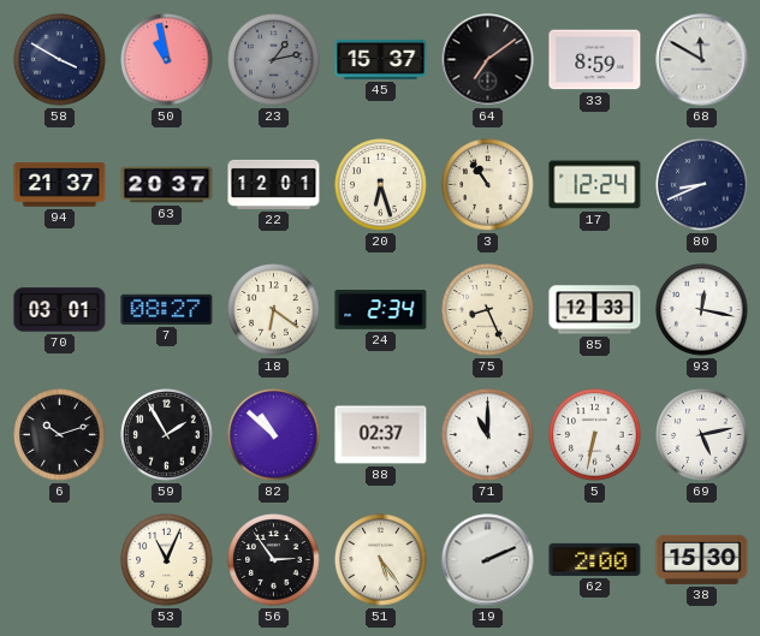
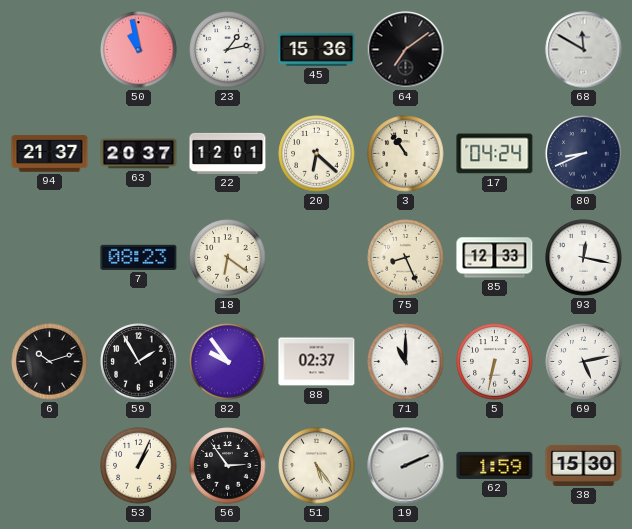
58: 3:50 -> none
23 dial: grey -> white
45: 15:37 -> 15:36
33: 8:59 -> none
20: 6:27 -> 6:22
17: 12:24 -> 04:24
70: 03:01 -> none
7: 08:27 -> 08:23
24: 2:34 -> none
82: 10:52 -> 9:54
53: 11:04 -> 1:04
62: 2:00 -> 1:59
